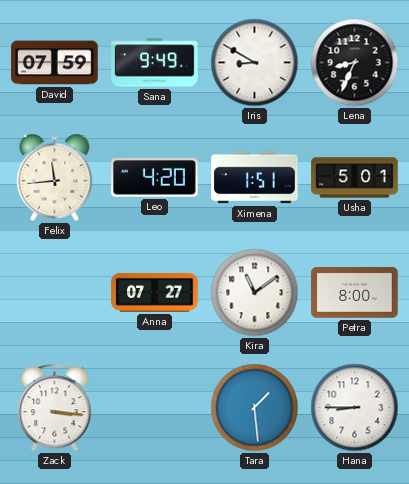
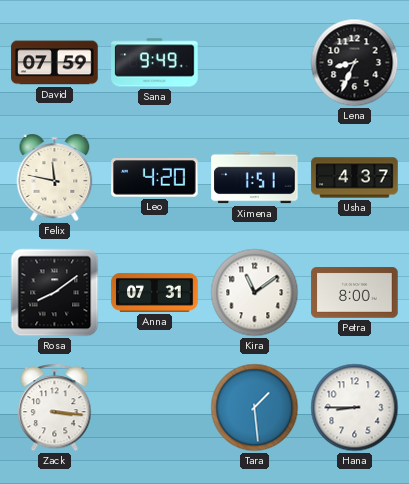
Iris: 8:50 -> none
Felix: 11:44 -> 11:47
Usha: 5:01 -> 4:37
Rosa: none -> 8:09
Anna: 07:27 -> 07:31
